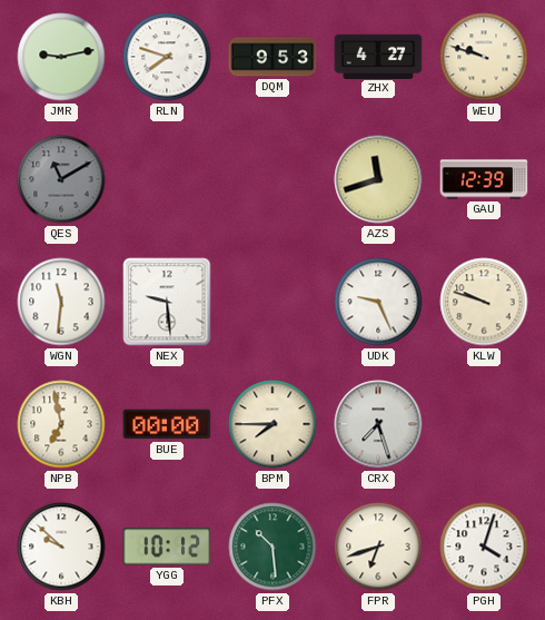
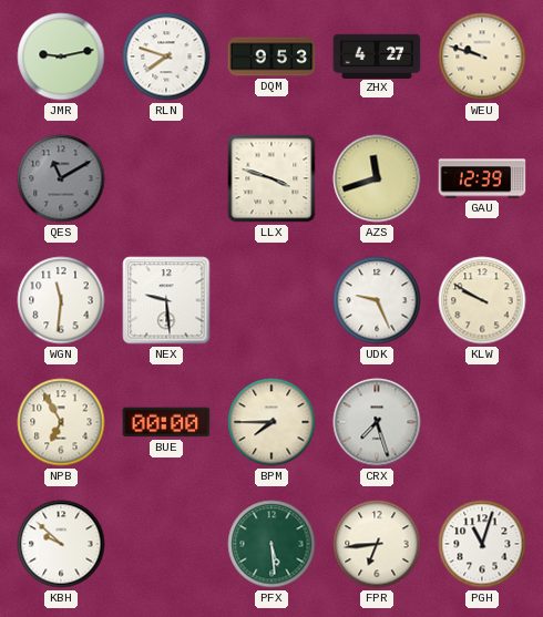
LLX: none -> 3:48
KLW: 9:48 -> 9:50
NPB: 6:58 -> 6:55
YGG: 10:12 -> none
PFX: 10:29 -> 5:29
FPR: 6:42 -> 6:44
PGH: 4:03 -> 11:03
